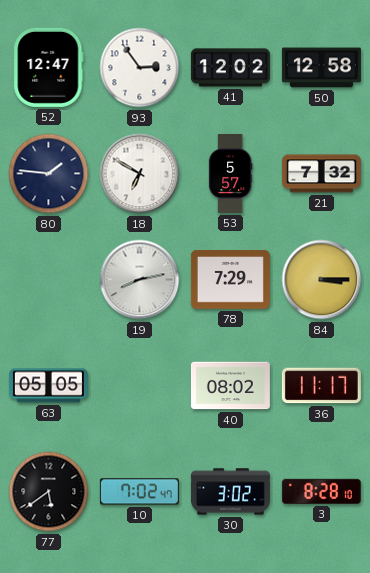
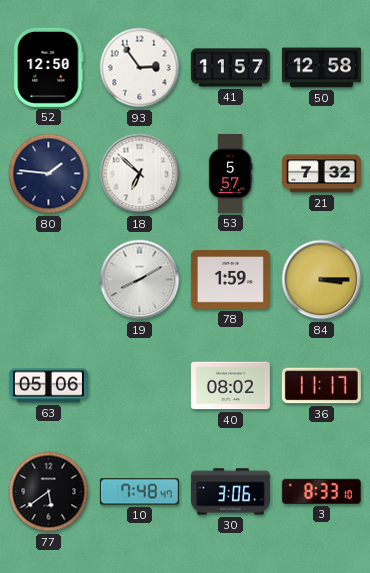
52: 12:47 -> 12:50
41: 12:02 -> 11:57
18: 6:50 -> 6:52
19: 8:13 -> 8:10
78: 7:29 -> 1:59
63: 05:05 -> 05:06
10: 7:02 -> 7:48
30: 3:02 -> 3:06
3: 8:28 -> 8:33
